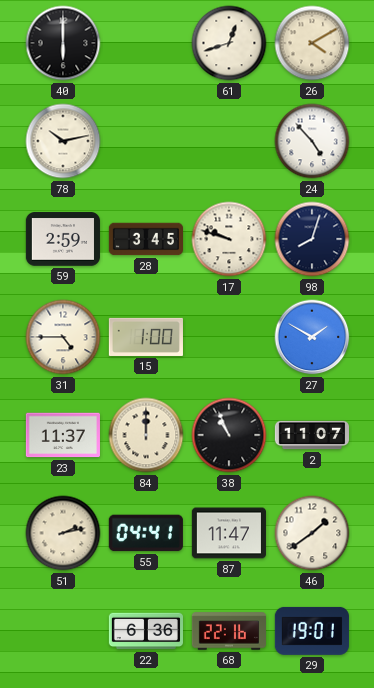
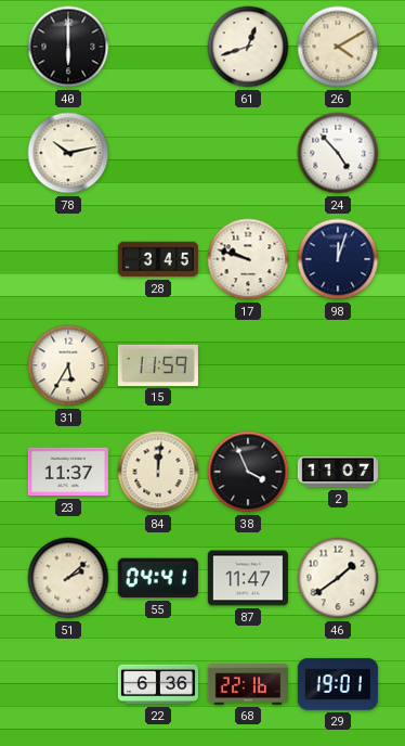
59: 2:59 -> none
98: 8:03 -> 12:03
31: 4:45 -> 5:35
15: 1:00 -> 11:59
27: 1:50 -> none
84: 12:00 -> 12:01
38: 10:56 -> 3:56
51: 2:13 -> 2:08
